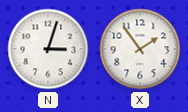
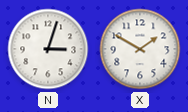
X: 1:54 -> 1:50
